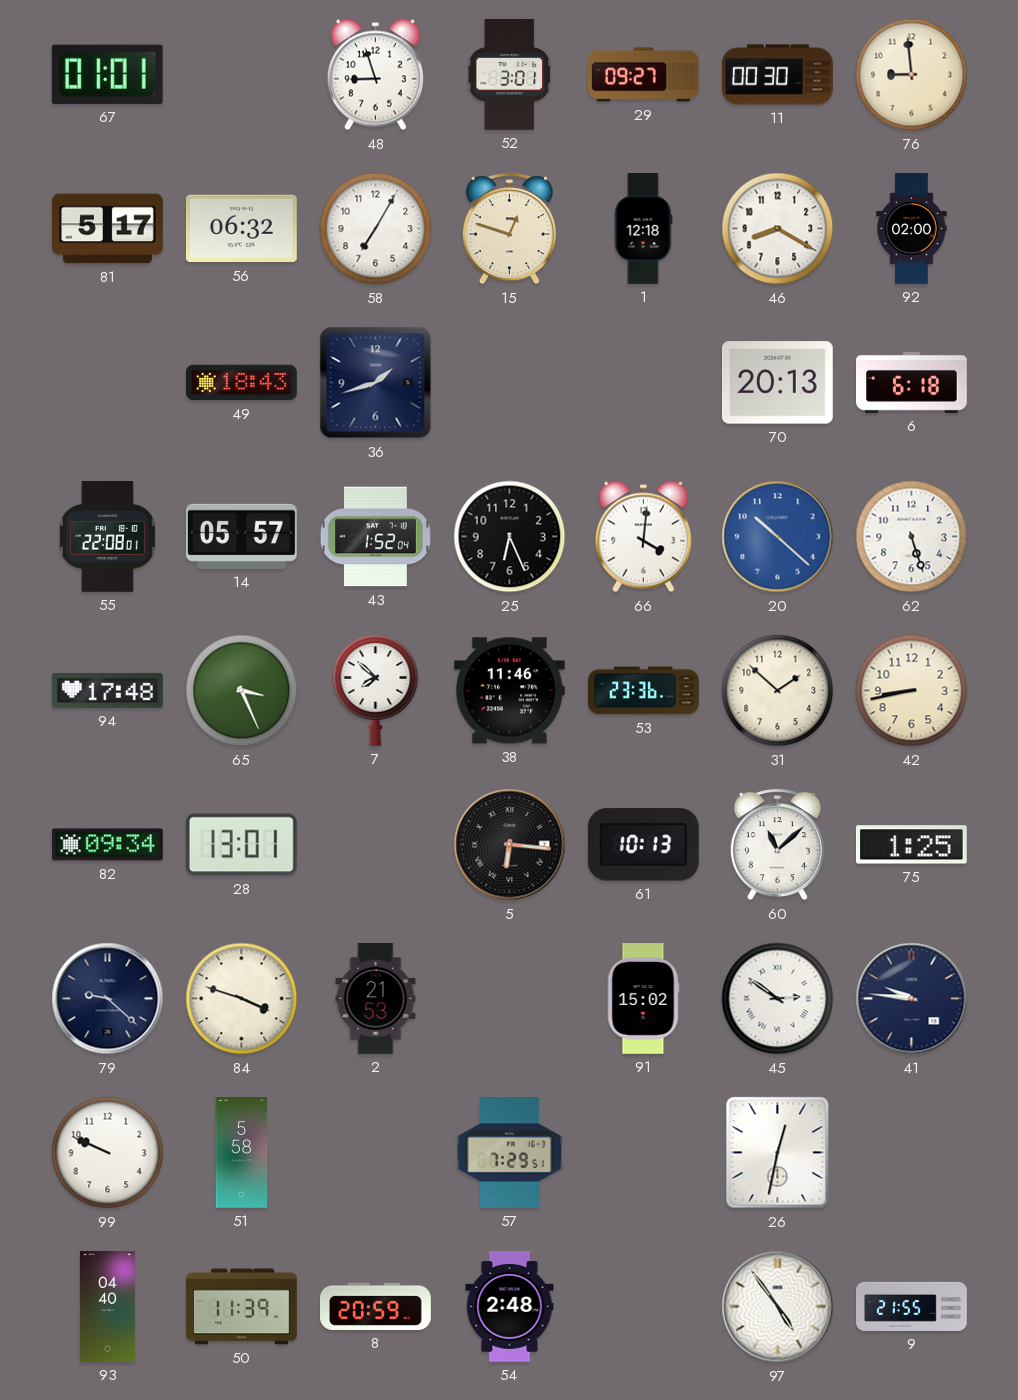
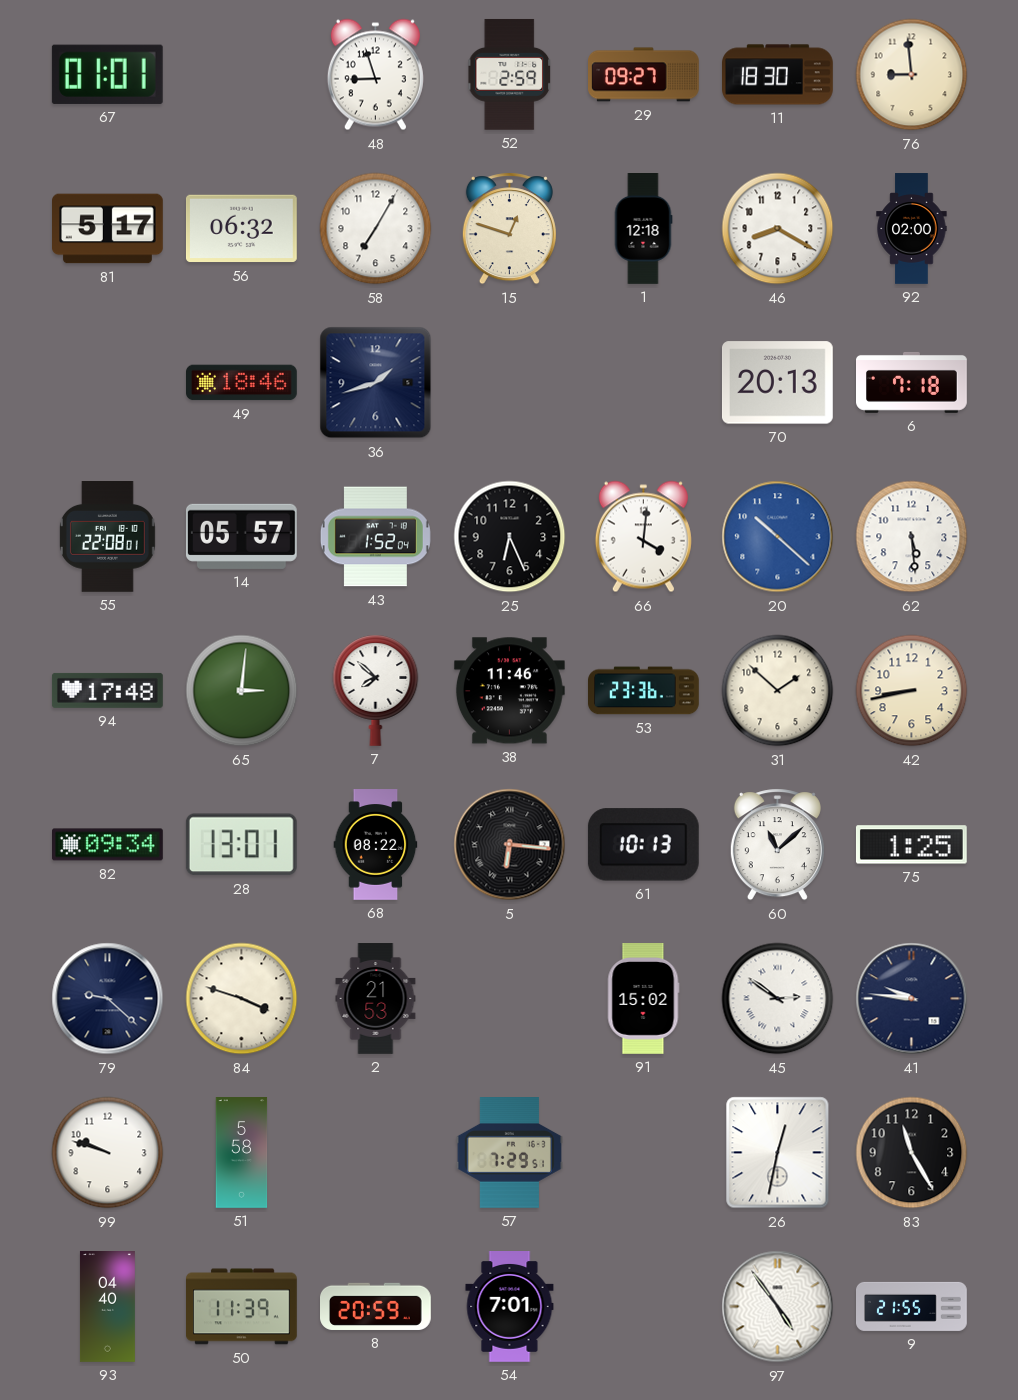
52: 3:01 -> 2:59
11: 00:30 -> 18:30
49: 18:43 -> 18:46
6: 6:18 -> 7:18
62: 5:27 -> 5:29
65: 3:26 -> 3:01
68: none -> 08:22
99: 9:49 -> 9:48
83: none -> 11:25
54: 2:48 -> 7:01
